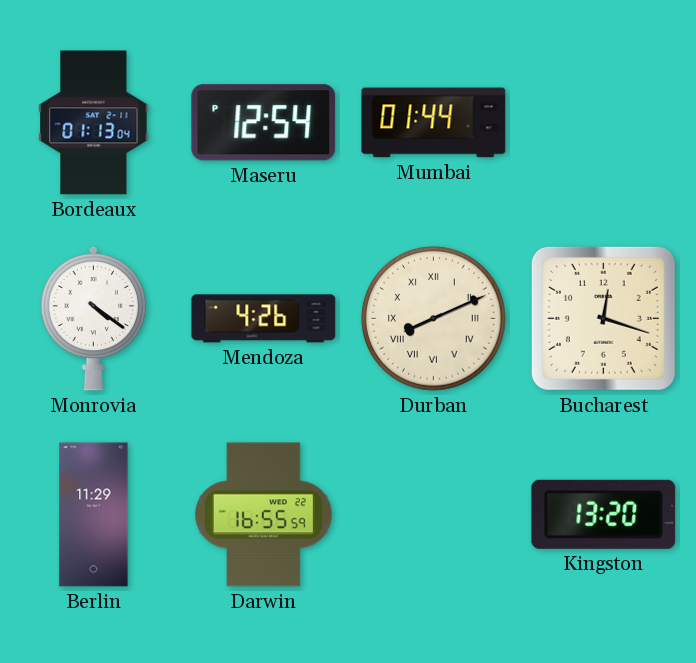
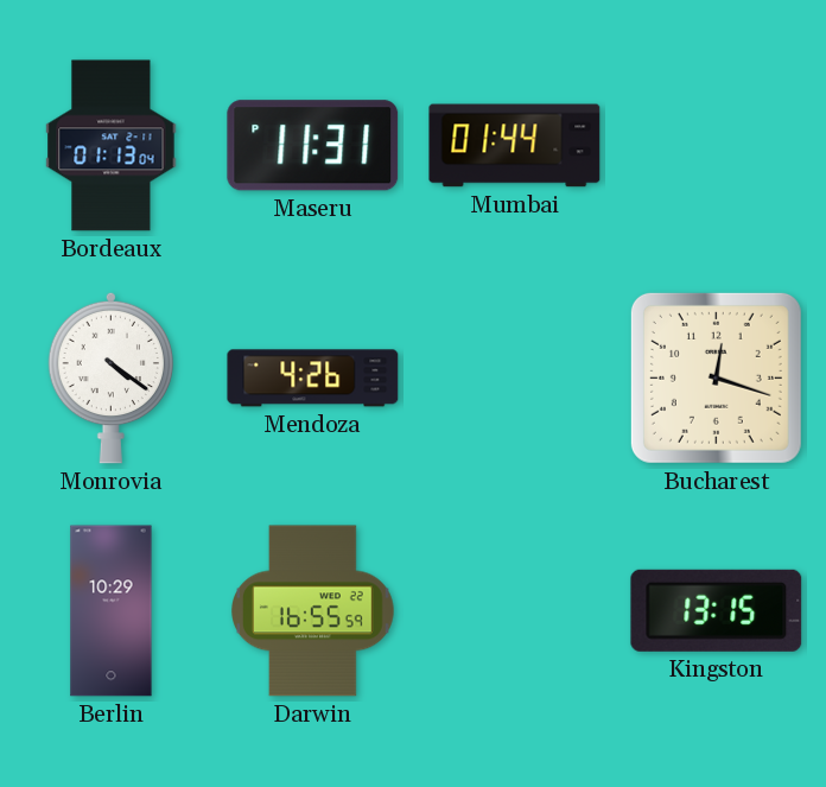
Maseru: 12:54 -> 11:31
Durban: 8:11 -> none
Berlin: 11:29 -> 10:29
Kingston: 13:20 -> 13:15
